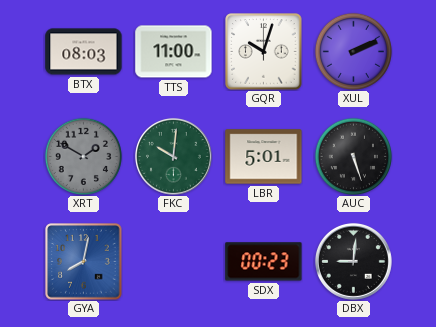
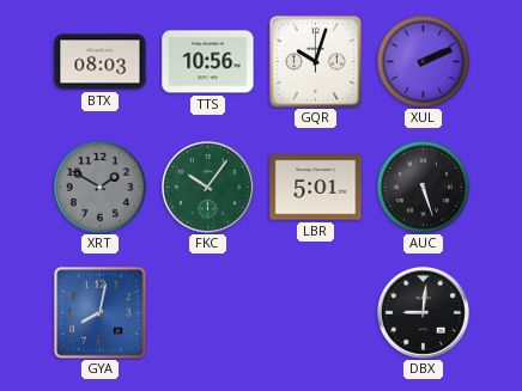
TTS: 11:00 -> 10:56
FKC: 10:01 -> 10:06
SDX: 00:23 -> none
